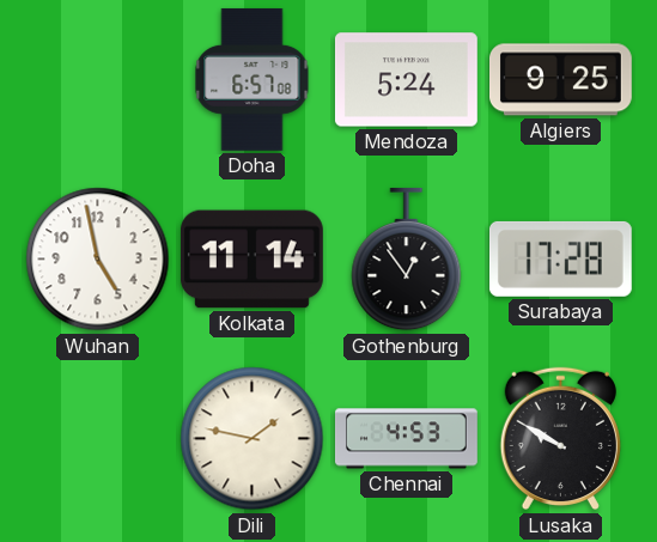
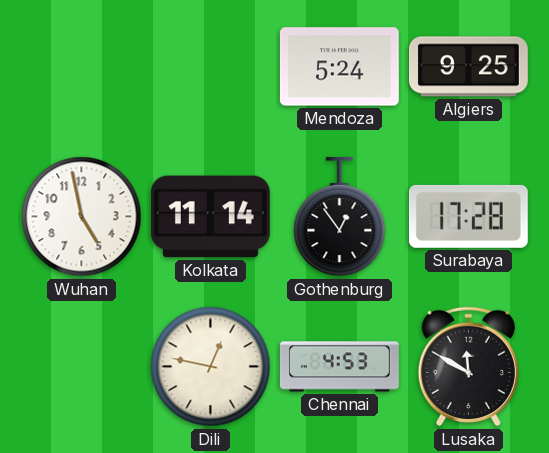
Doha: 6:57 -> none
Dili: 1:47 -> 12:47
Lusaka: 9:50 -> 11:50
